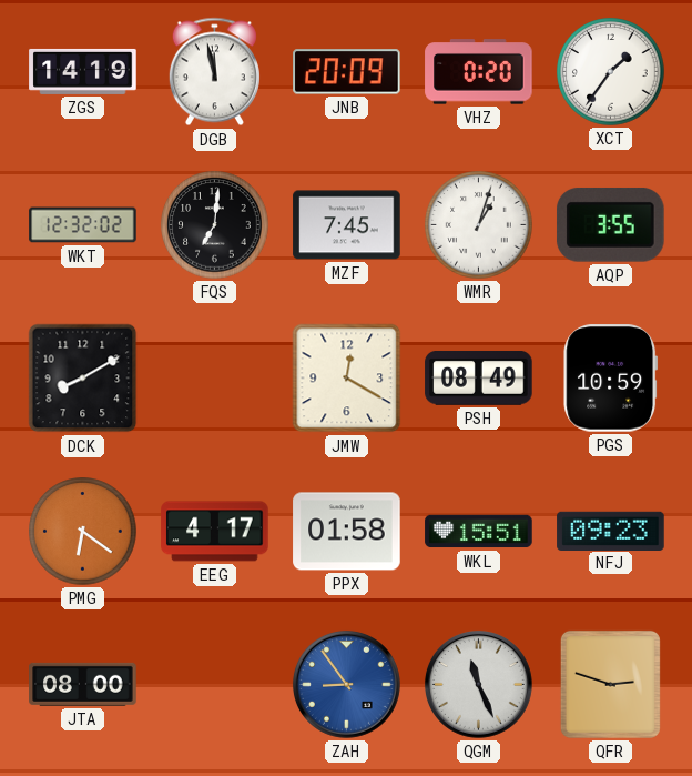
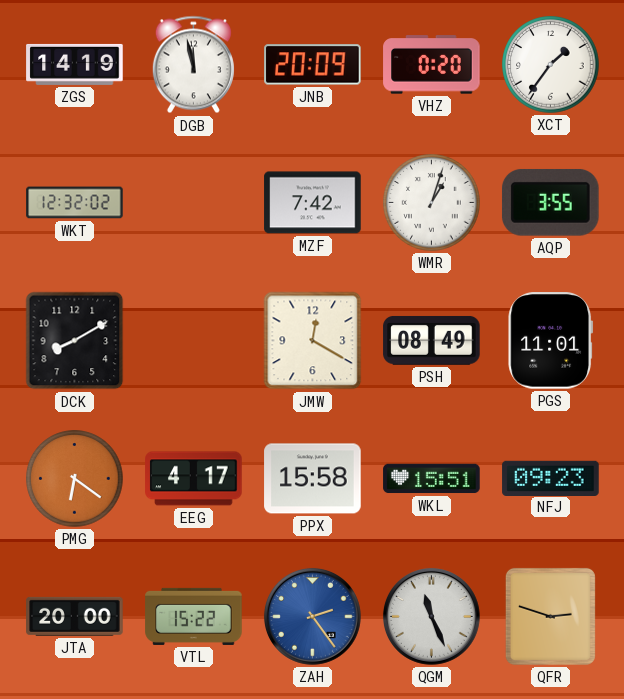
FQS: 7:01 -> none
MZF: 7:45 -> 7:42
PGS: 10:59 -> 11:01
PPX: 01:58 -> 15:58
JTA: 08:00 -> 20:00
VTL: none -> 15:22
ZAH: 8:54 -> 2:24
